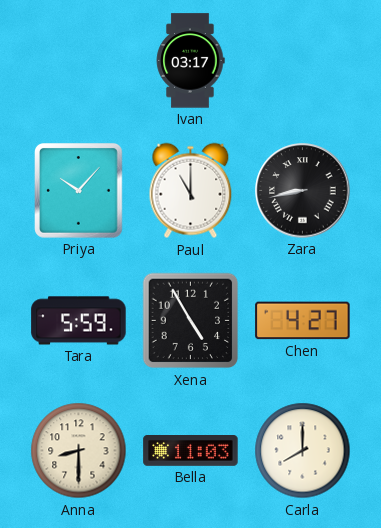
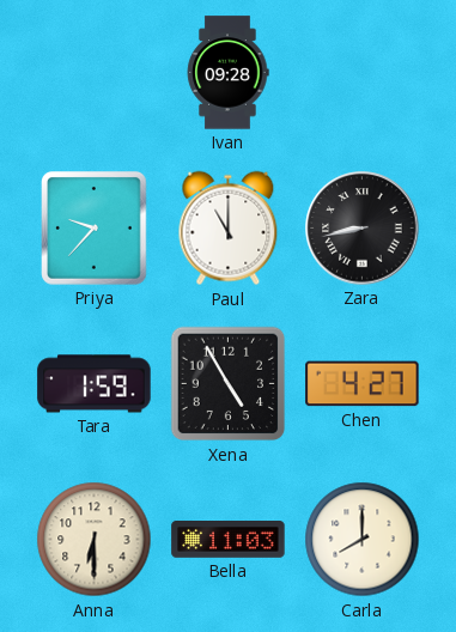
Ivan: 03:17 -> 09:28
Priya: 10:07 -> 9:37
Tara: 5:59 -> 1:59
Anna: 8:30 -> 6:30
